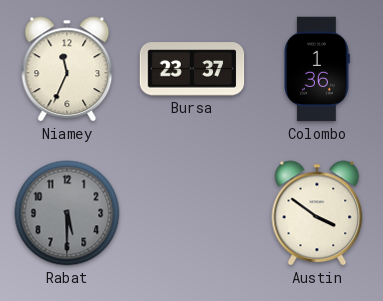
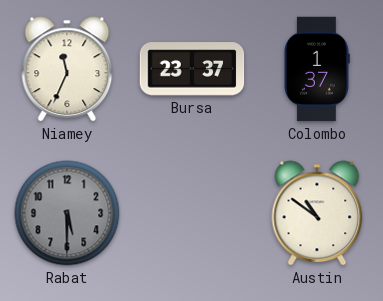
Colombo: 1:36 -> 1:37
Austin: 3:51 -> 10:51
